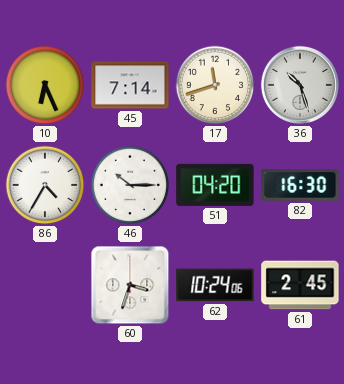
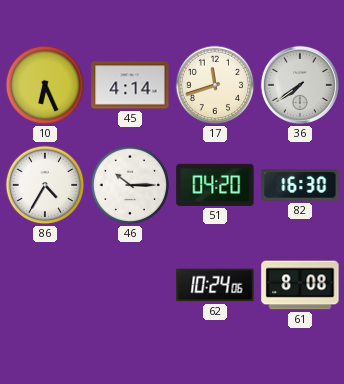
45: 7:14 -> 4:14
36: 10:27 -> 7:39
60: 3:33 -> none
61: 2:45 -> 8:08
